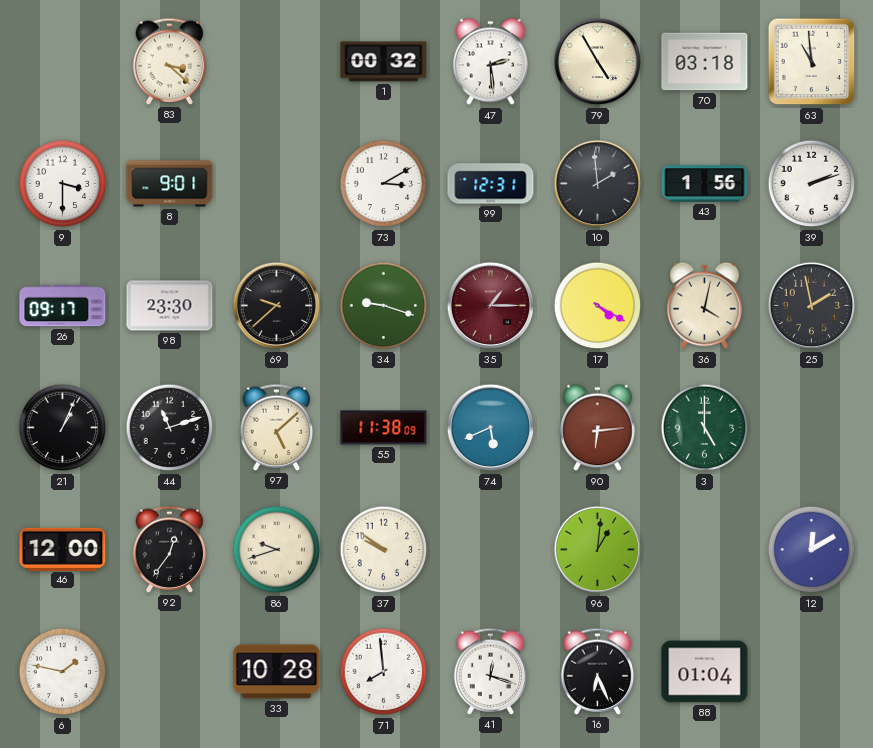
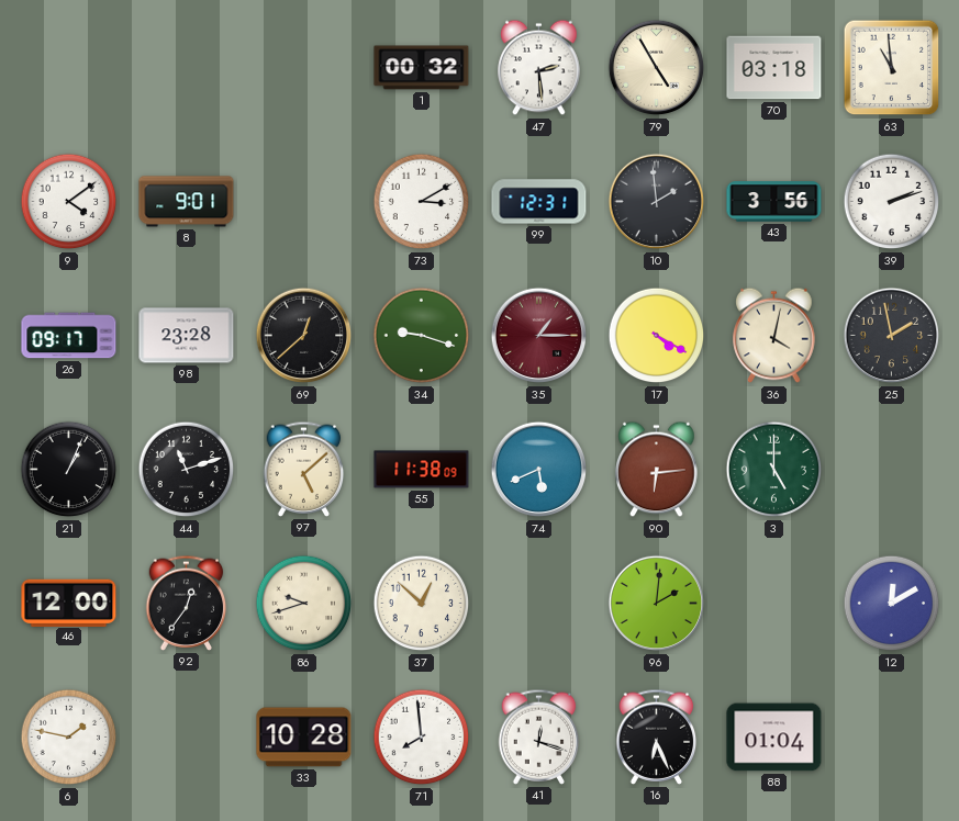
83: 3:22 -> none
9: 3:30 -> 4:09
43: 1:56 -> 3:56
98: 23:30 -> 23:28
69: 9:38 -> 12:38
37: 9:51 -> 12:52
96: 1:01 -> 2:01
